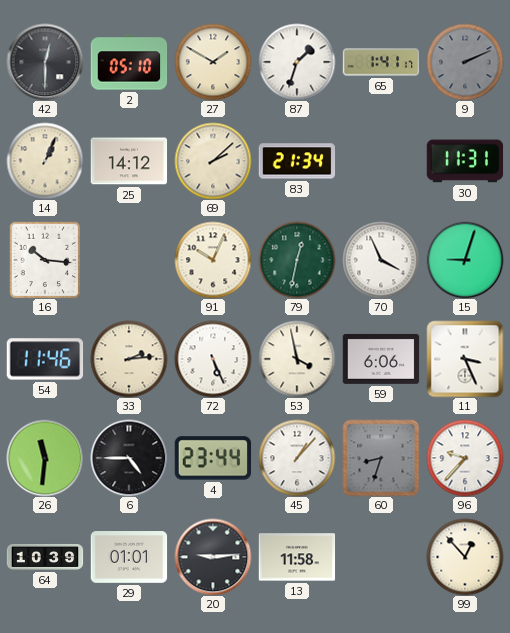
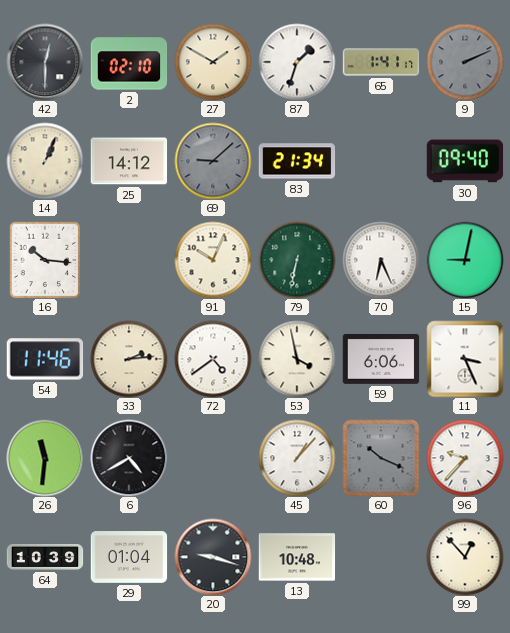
2: 05:10 -> 02:10
69: 2:08 -> 9:08
69 dial: cream -> grey
30: 11:31 -> 09:40
79: 12:32 -> 6:32
70: 3:56 -> 6:26
15: 9:03 -> 9:02
72: 5:26 -> 4:39
6: 4:45 -> 4:40
4: 23:44 -> none
60: 8:33 -> 10:19
29: 01:01 -> 01:04
20: 9:14 -> 9:18
13: 11:58 -> 10:48
